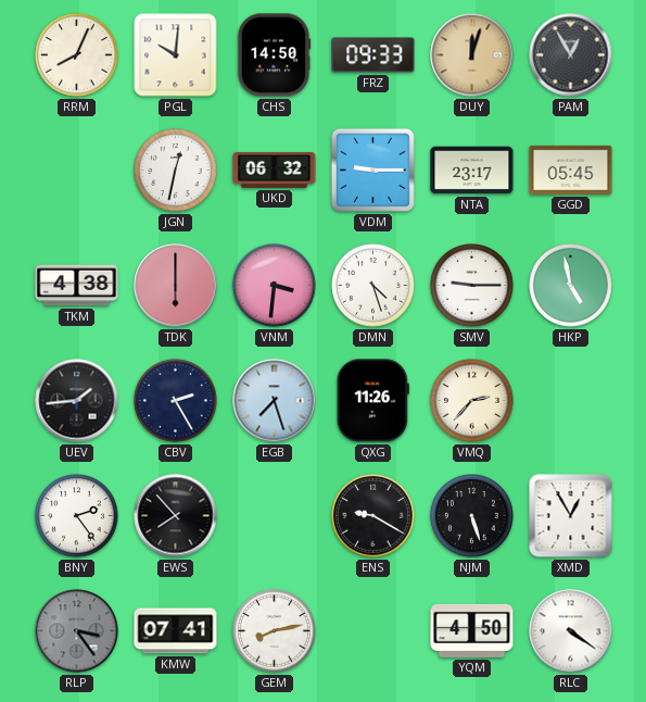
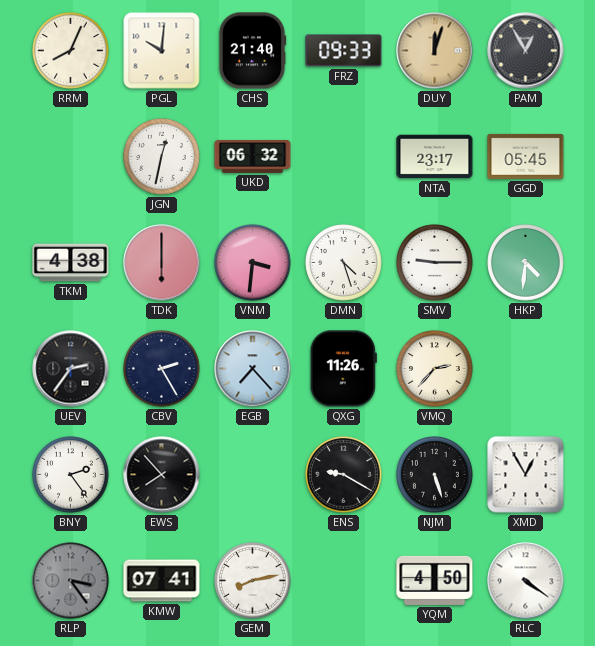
CHS: 14:50 -> 21:40
VDM: 9:15 -> none
HKP: 4:58 -> 4:31
UEV: 1:44 -> 2:36
EGB: 7:27 -> 7:23
